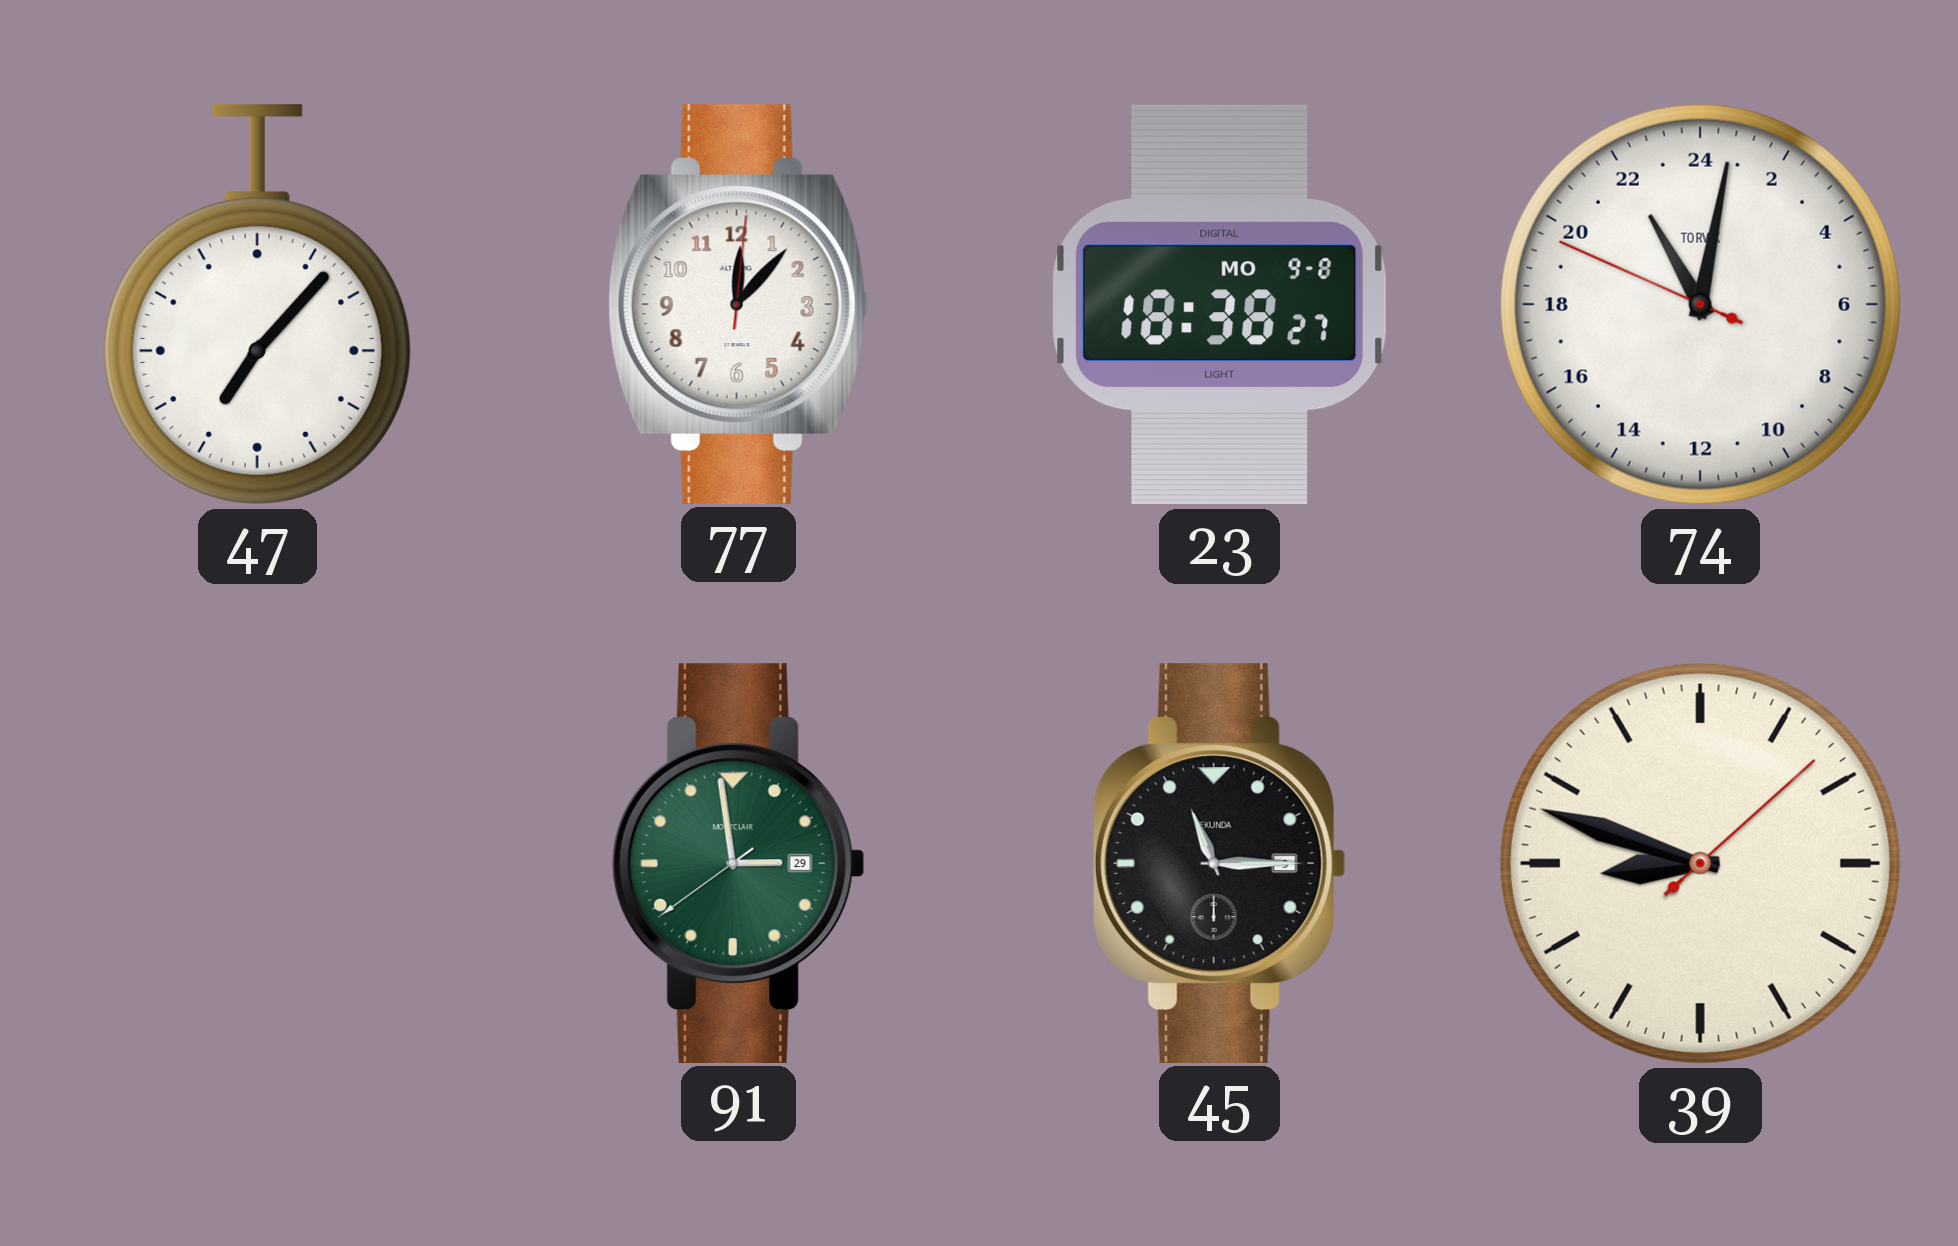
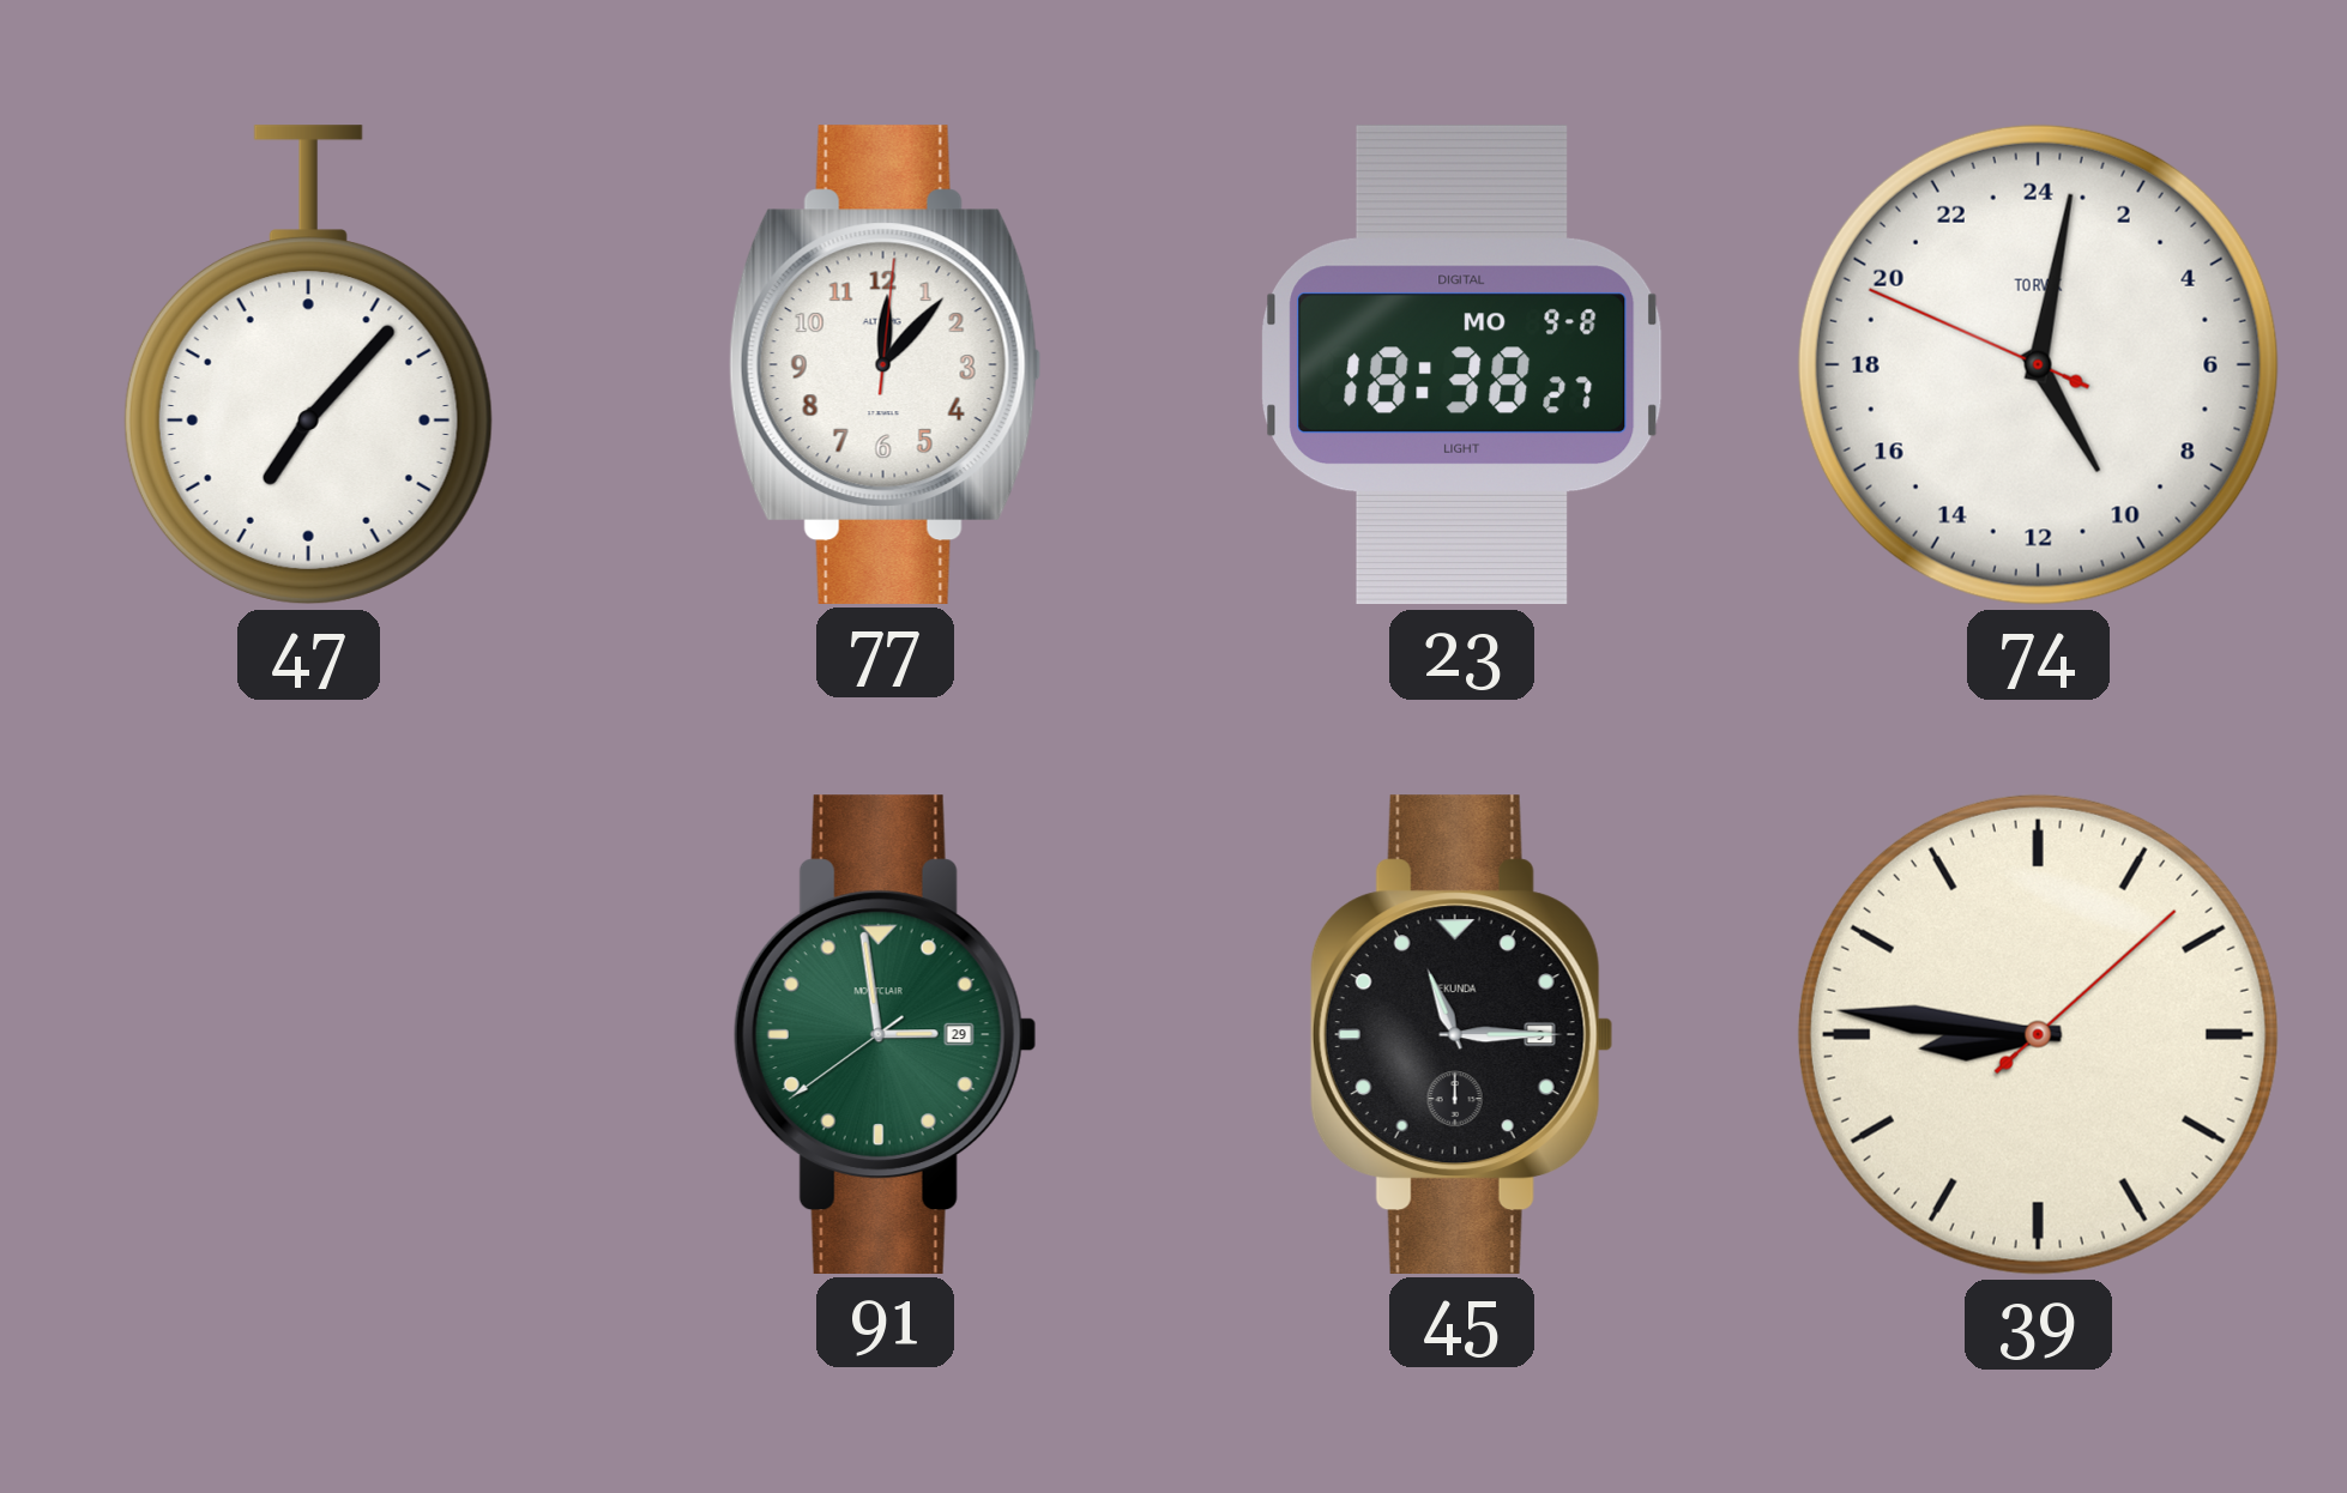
74: 22:01 -> 10:01
39: 8:48 -> 8:46
